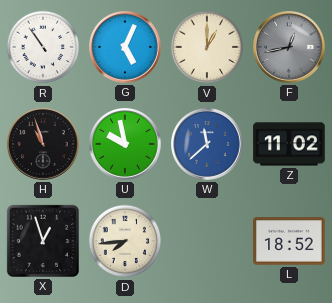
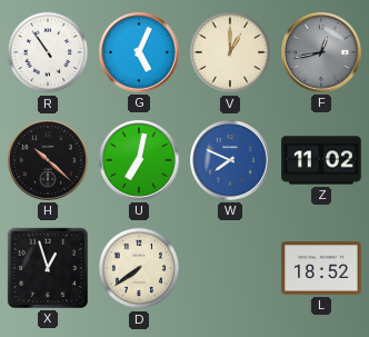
H: 10:57 -> 10:22
U: 9:58 -> 7:02
W: 11:38 -> 7:49
D: 7:44 -> 7:39
